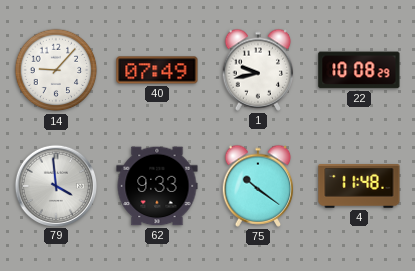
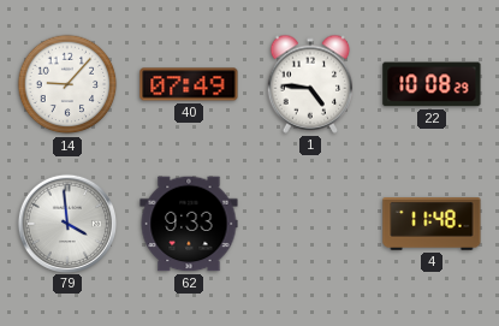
1: 9:43 -> 4:46
75: 10:21 -> none
